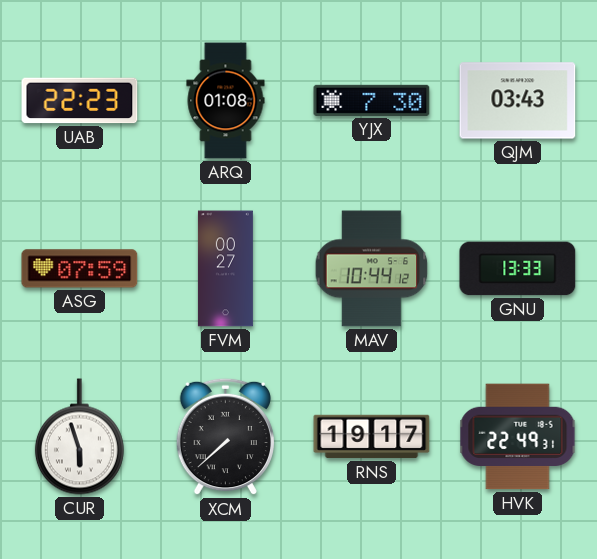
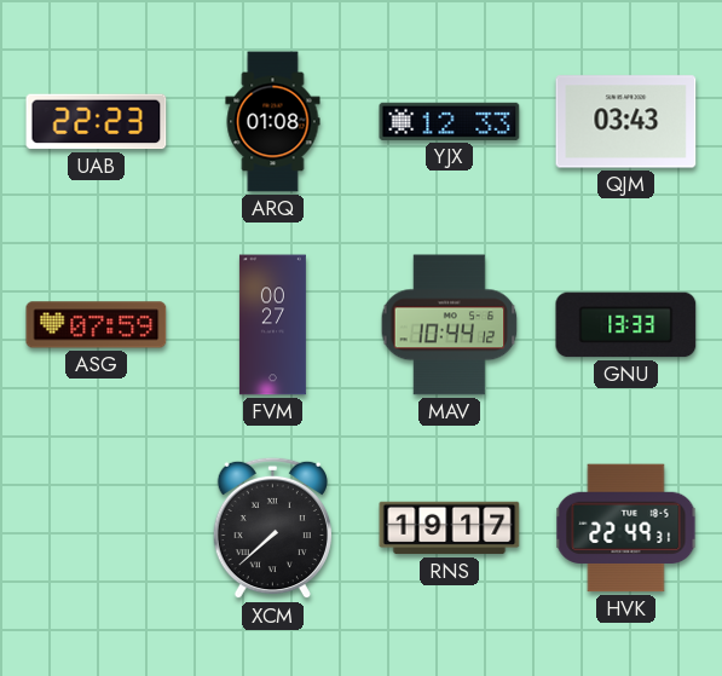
YJX: 7:30 -> 12:33
CUR: 5:57 -> none
